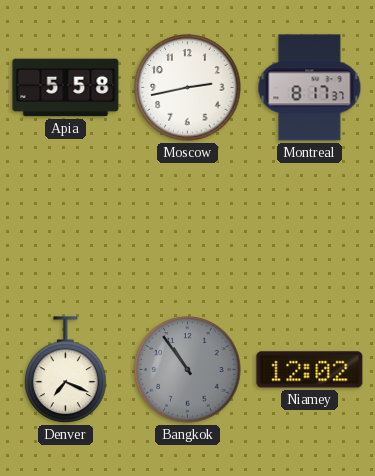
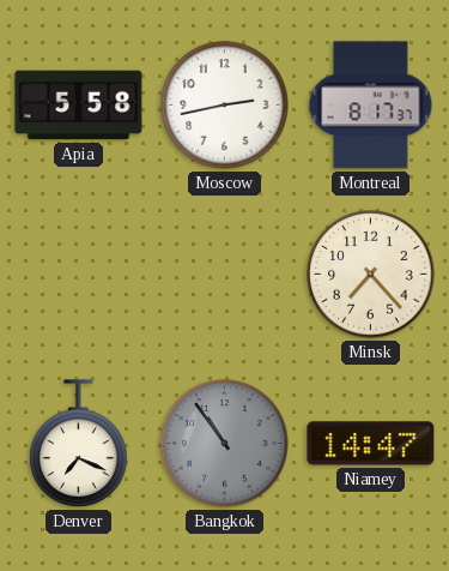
Minsk: none -> 7:23
Niamey: 12:02 -> 14:47
